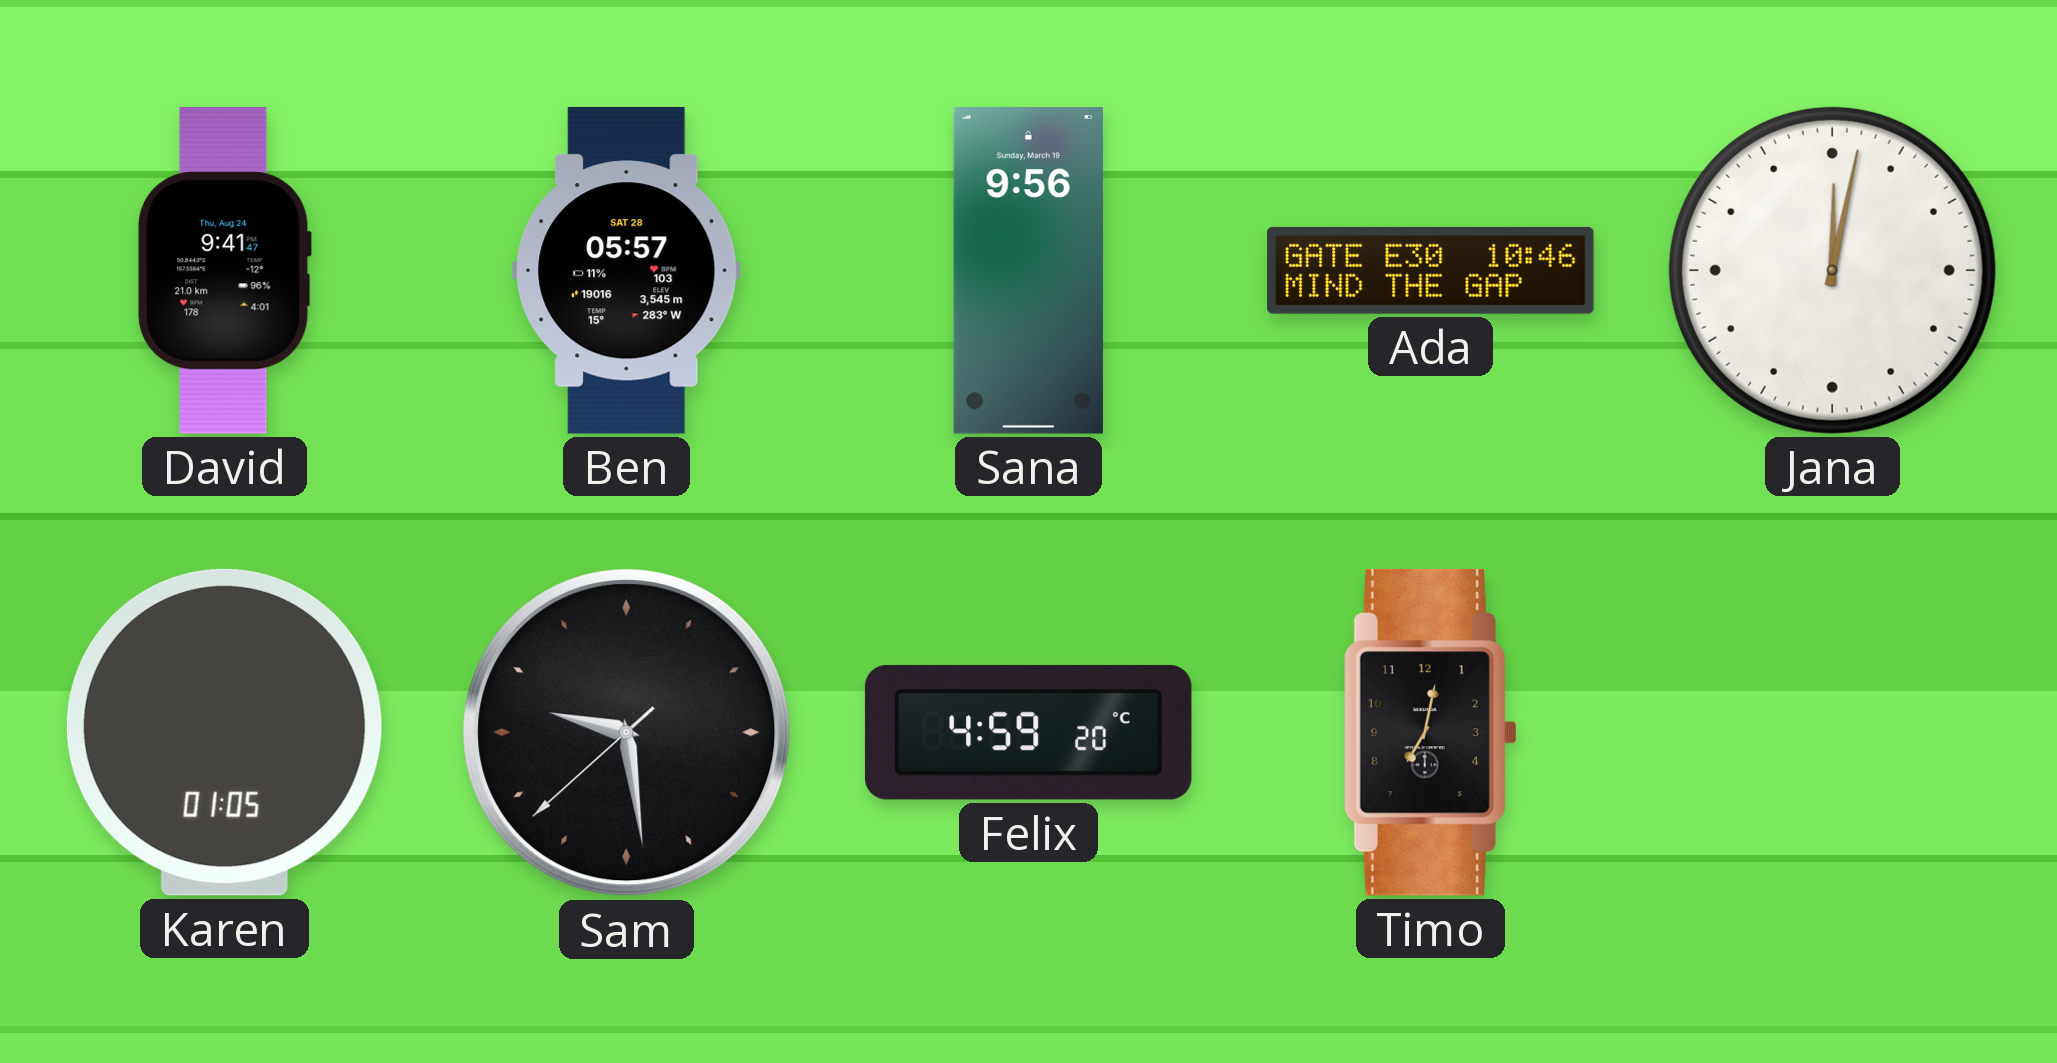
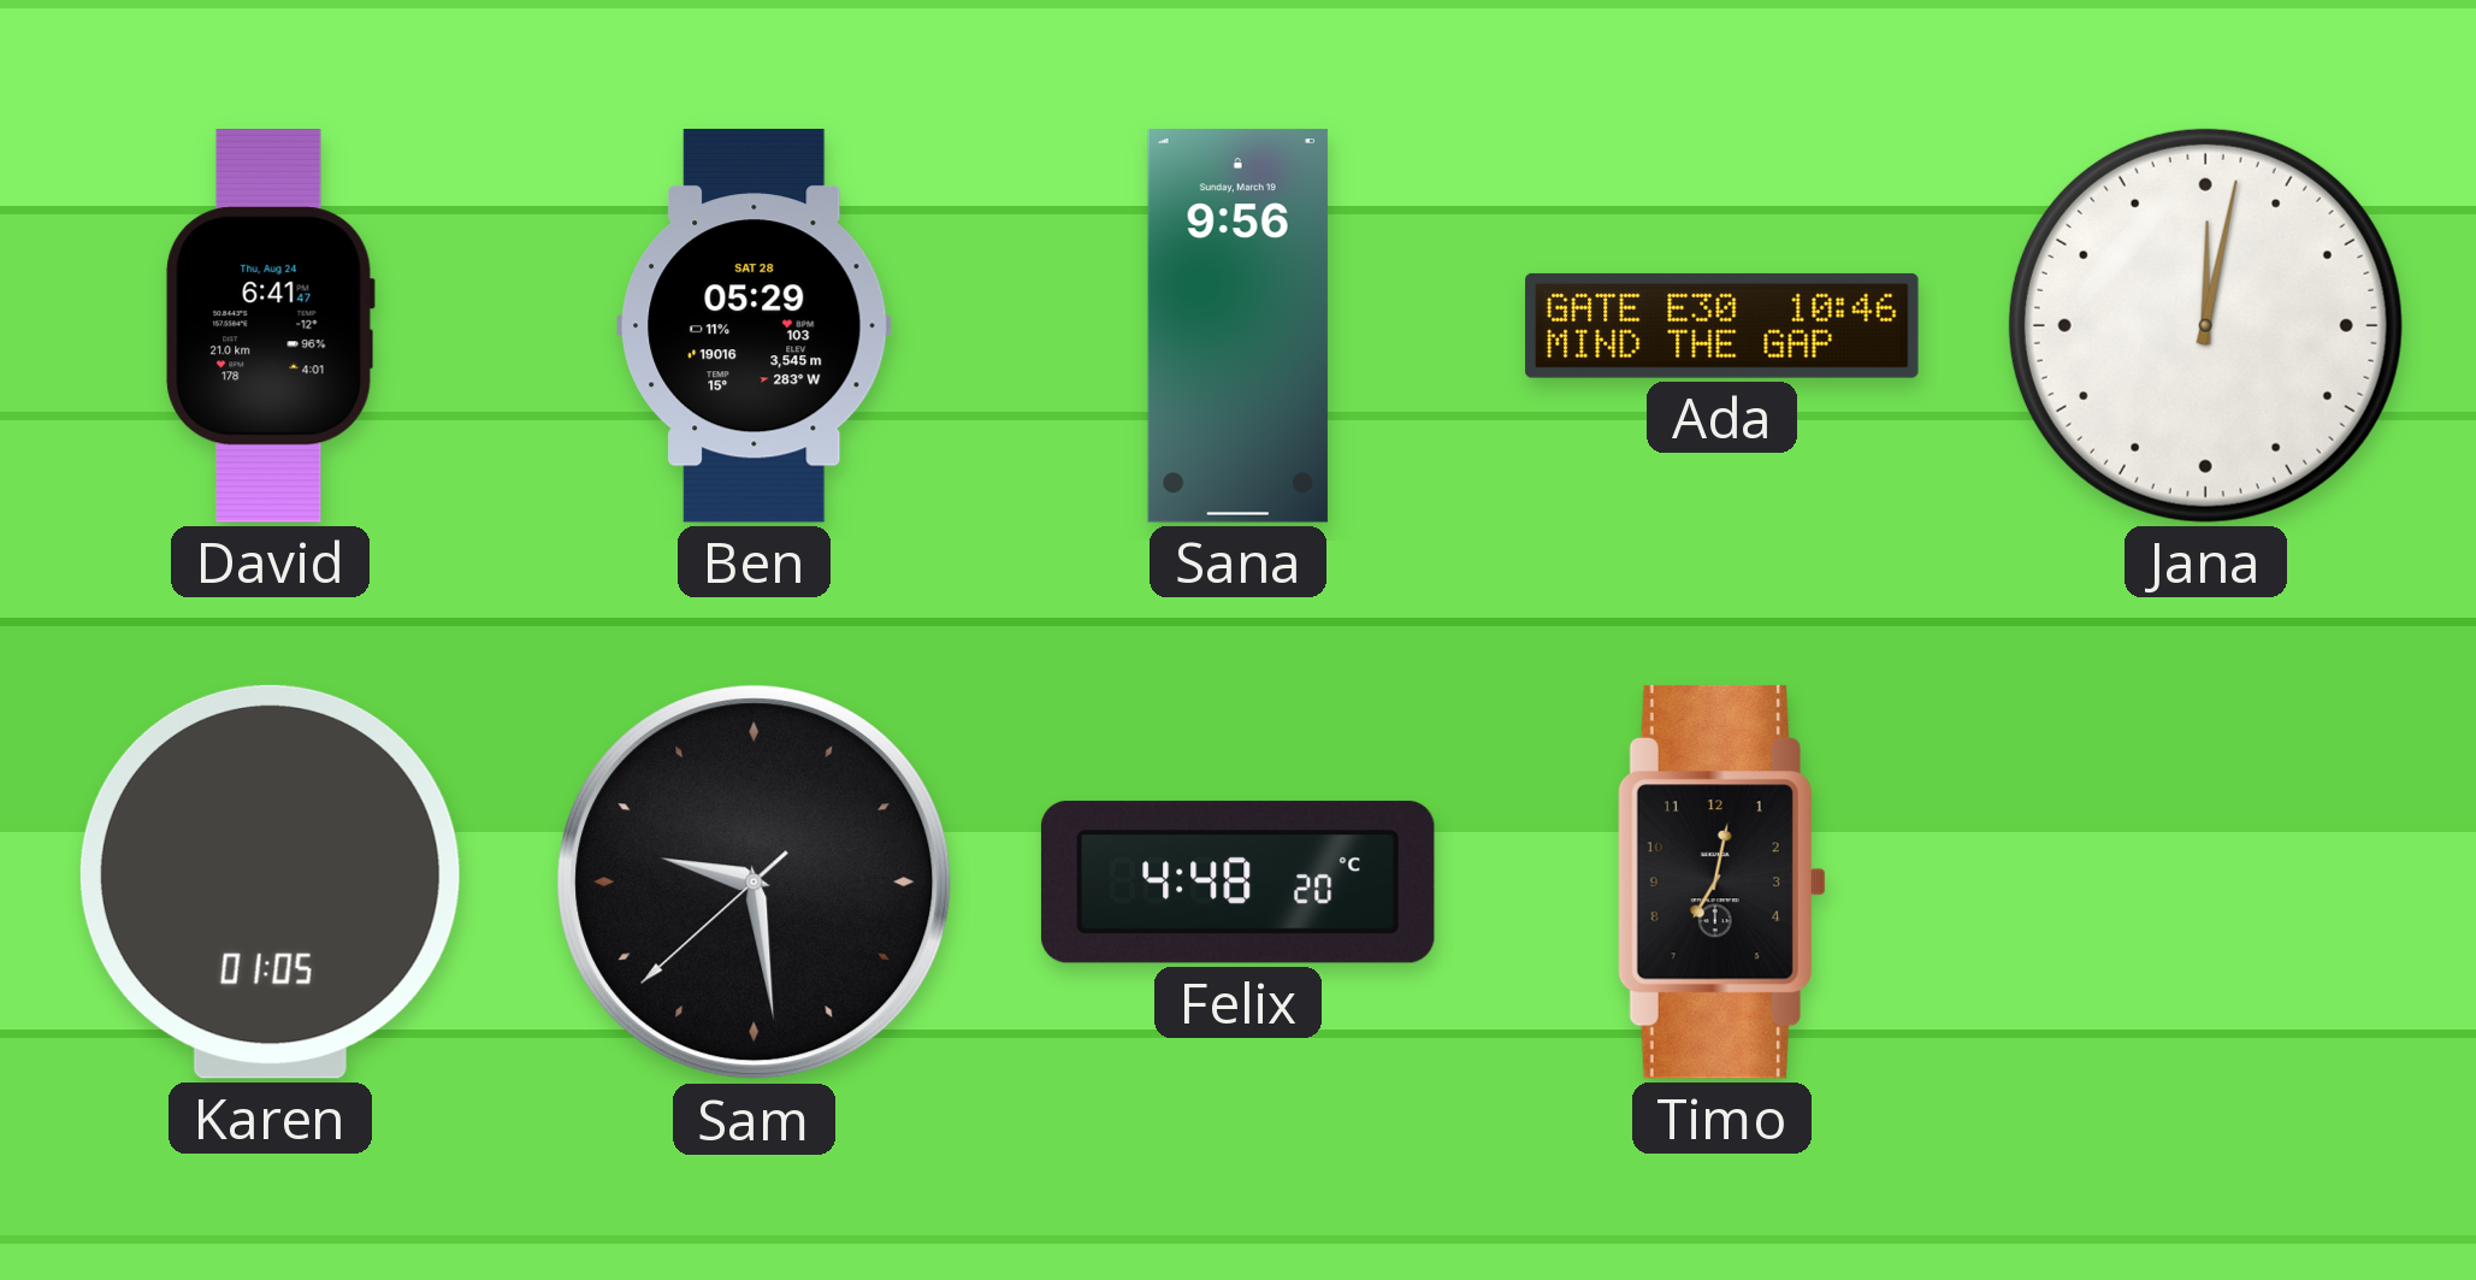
David: 9:41 -> 6:41
Ben: 05:57 -> 05:29
Felix: 4:59 -> 4:48
